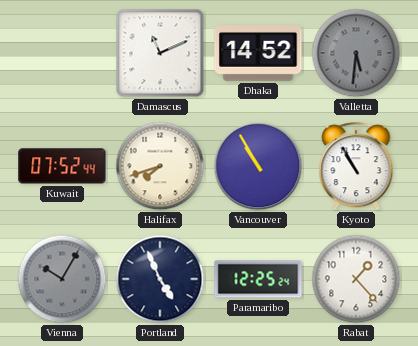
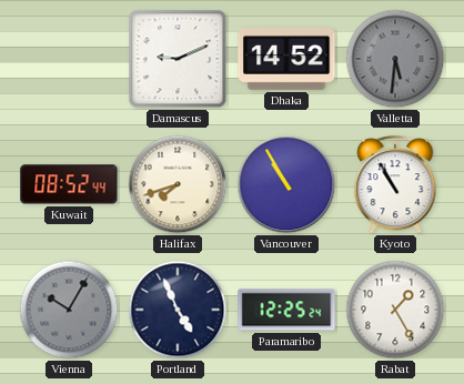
Damascus: 11:11 -> 9:11
Kuwait: 07:52 -> 08:52
Rabat: 1:23 -> 1:25
